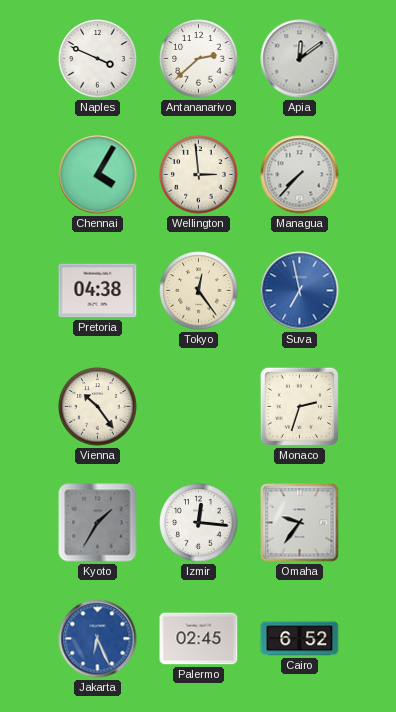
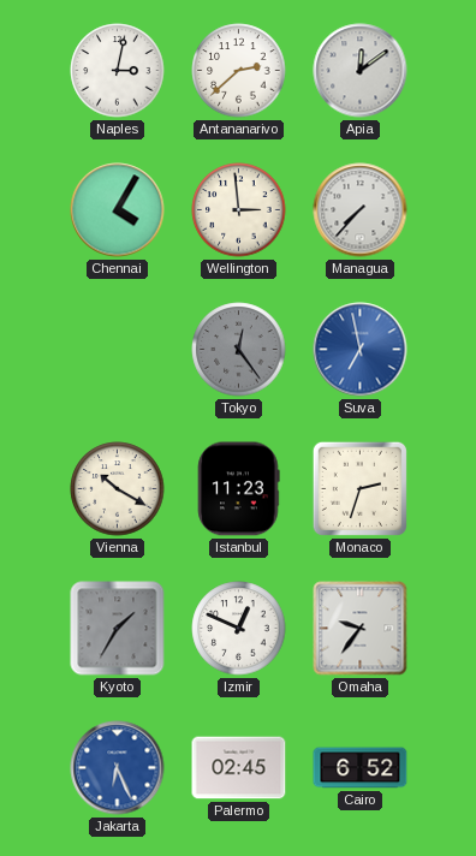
Naples: 3:49 -> 3:02
Pretoria: 04:38 -> none
Tokyo dial: cream -> grey
Vienna: 10:24 -> 10:20
Istanbul: none -> 11:23
Izmir: 12:16 -> 12:49
